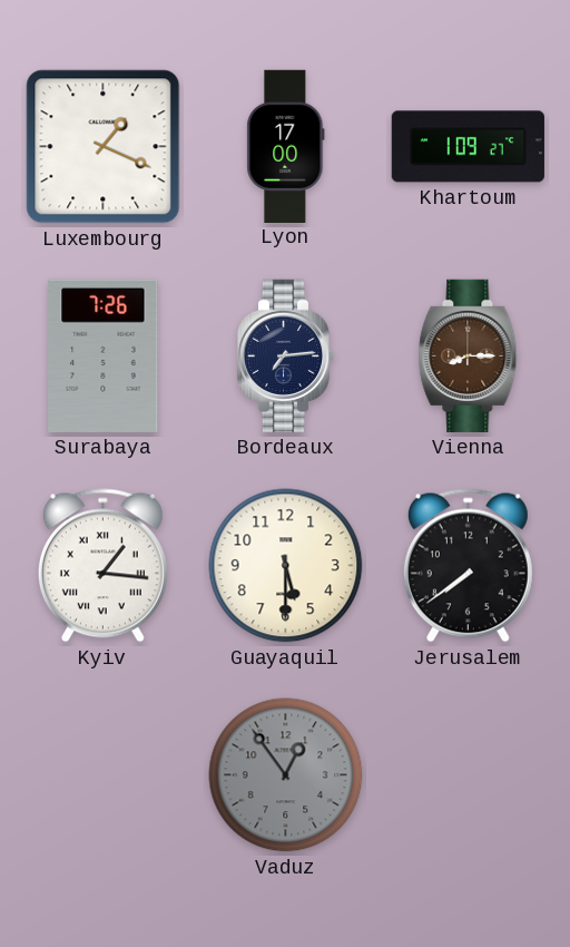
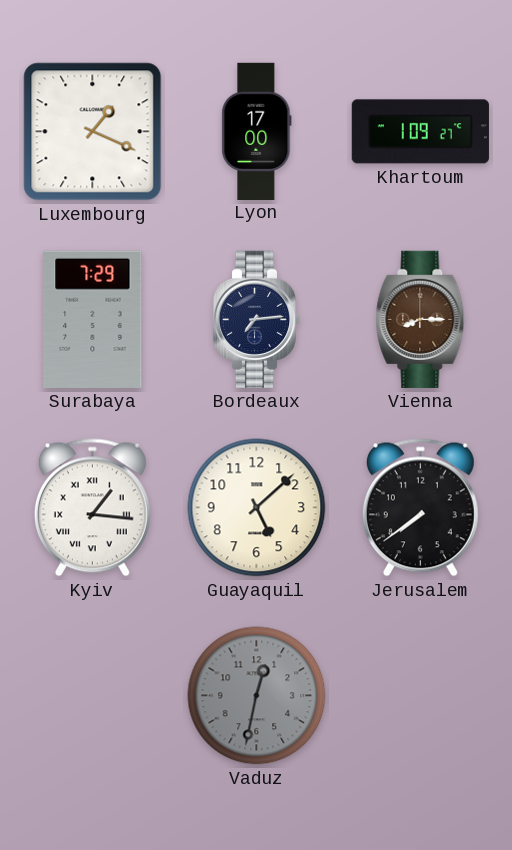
Surabaya: 7:26 -> 7:29
Guayaquil: 5:30 -> 5:08
Vaduz: 12:54 -> 12:32
